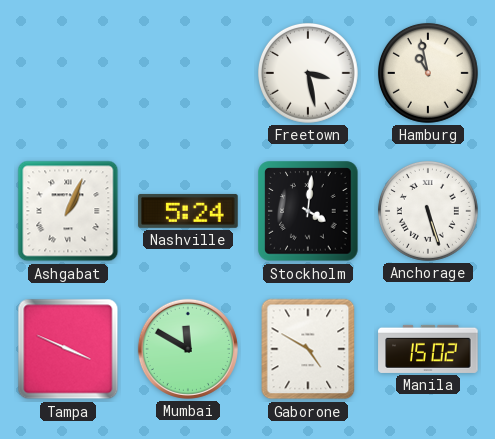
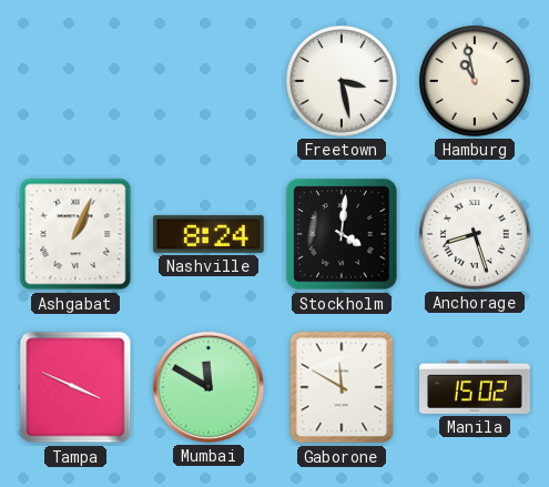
Nashville: 5:24 -> 8:24
Anchorage: 5:27 -> 8:27
Gaborone: 4:50 -> 11:50
